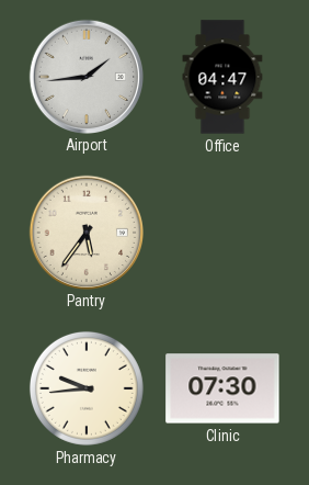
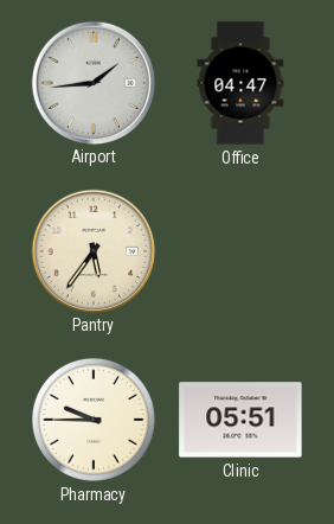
Pharmacy: 9:44 -> 9:45
Clinic: 07:30 -> 05:51
